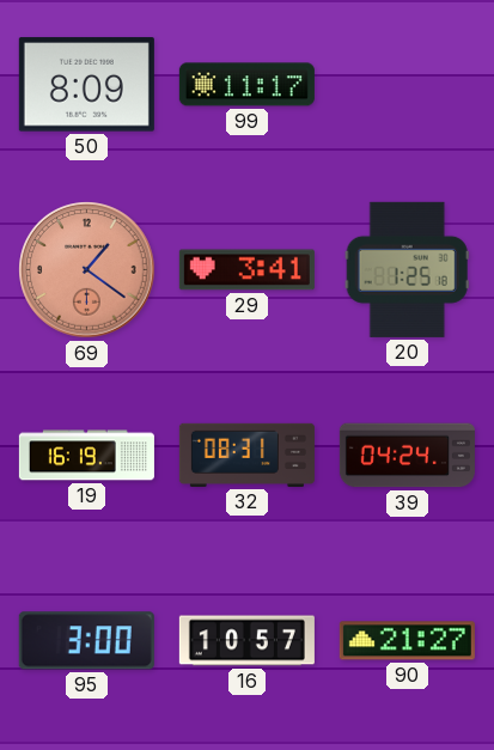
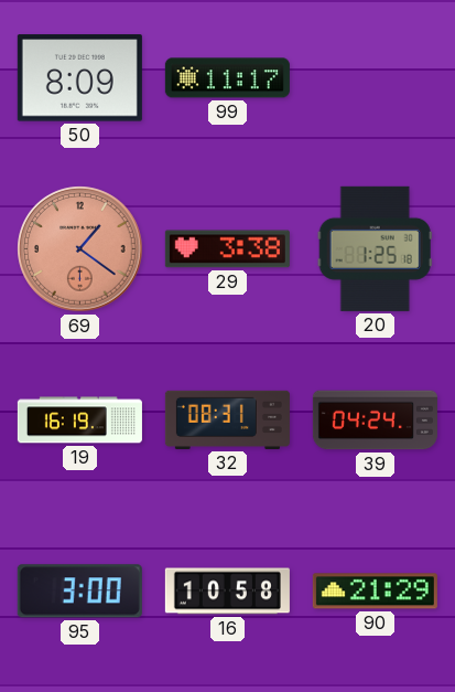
29: 3:41 -> 3:38
16: 10:57 -> 10:58
90: 21:27 -> 21:29
